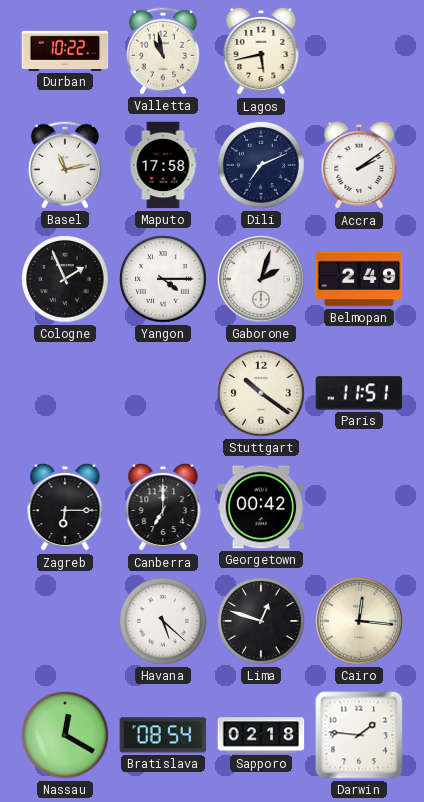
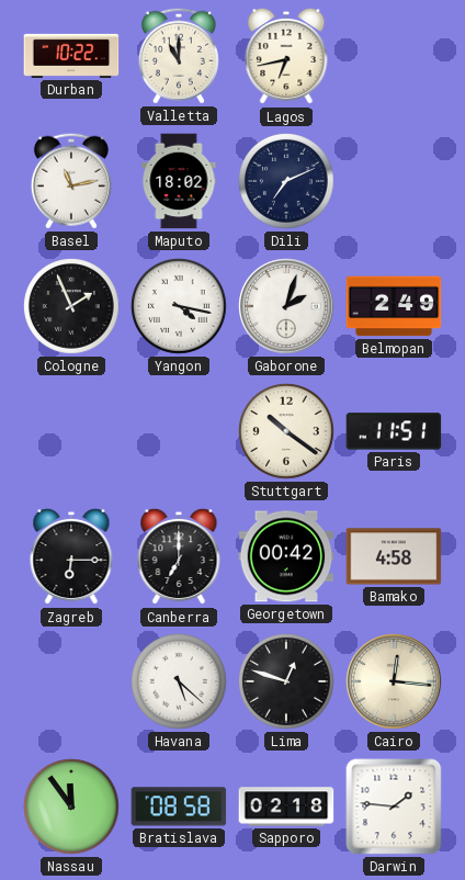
Valletta: 10:58 -> 11:00
Lagos: 5:43 -> 6:43
Maputo: 17:58 -> 18:02
Accra: 2:09 -> none
Yangon: 4:15 -> 4:17
Bamako: none -> 4:58
Nassau: 12:20 -> 11:54
Bratislava: 08:54 -> 08:58
